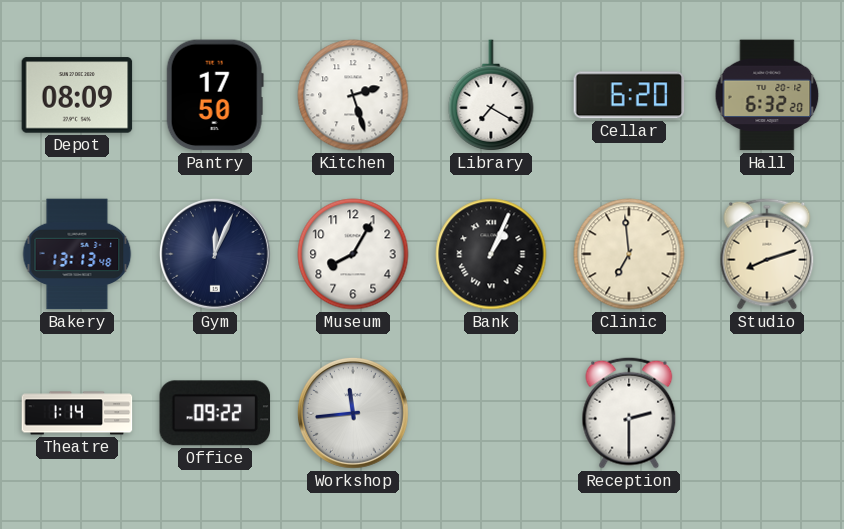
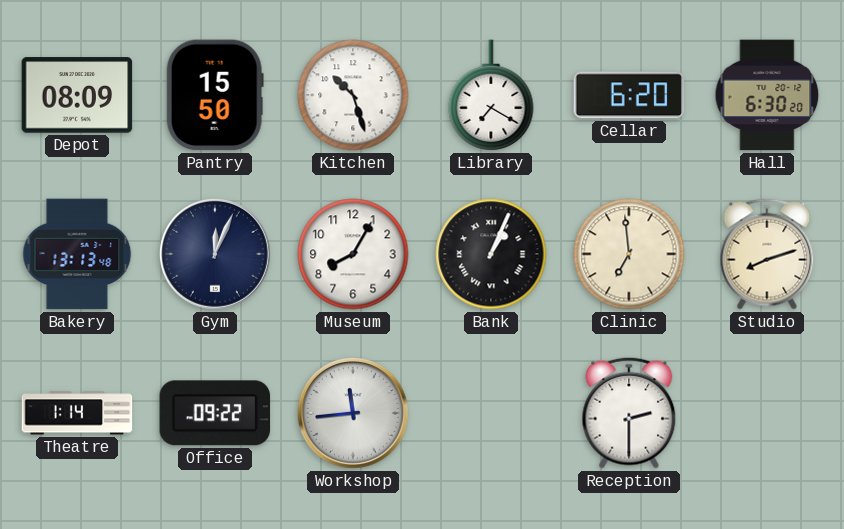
Pantry: 17:50 -> 15:50
Kitchen: 2:27 -> 10:27
Hall: 6:32 -> 6:30
